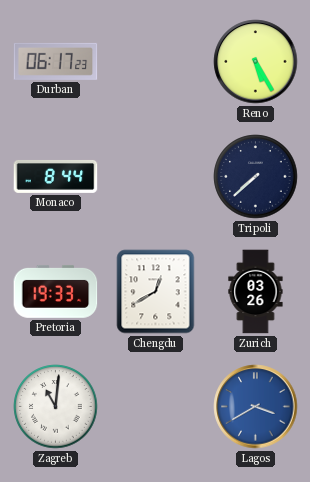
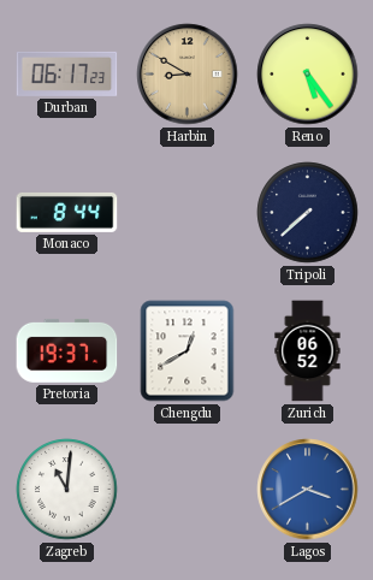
Harbin: none -> 8:50
Reno: 5:25 -> 5:24
Pretoria: 19:33 -> 19:37
Zurich: 03:26 -> 06:52
